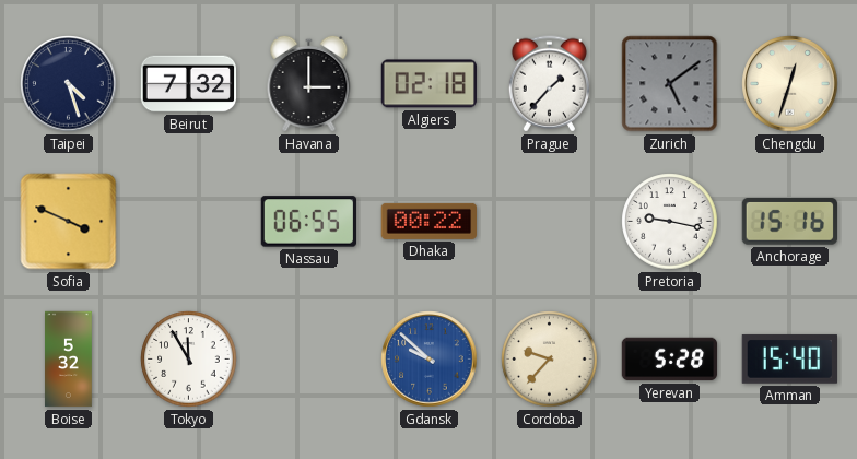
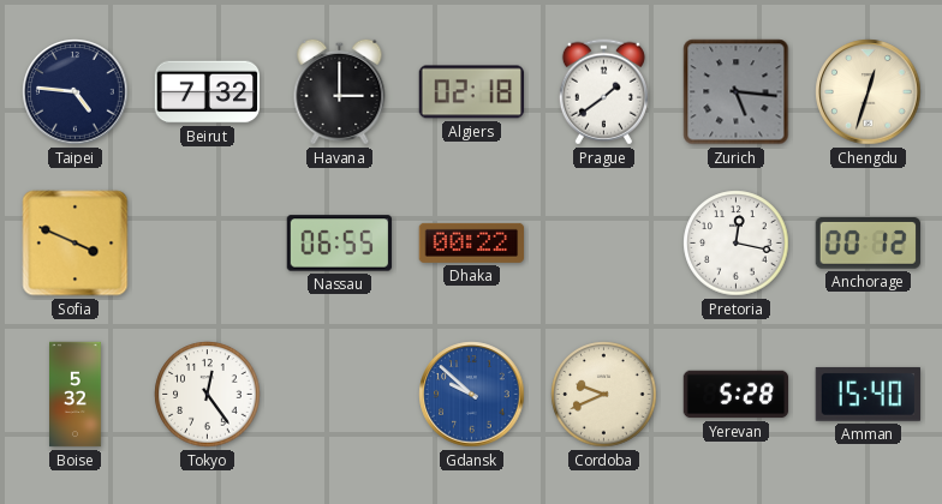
Taipei: 4:27 -> 4:46
Prague: 1:37 -> 1:39
Zurich: 5:09 -> 5:16
Pretoria: 9:17 -> 12:17
Anchorage: 15:16 -> 00:12
Tokyo: 11:55 -> 12:24
Cordoba: 9:37 -> 9:41
